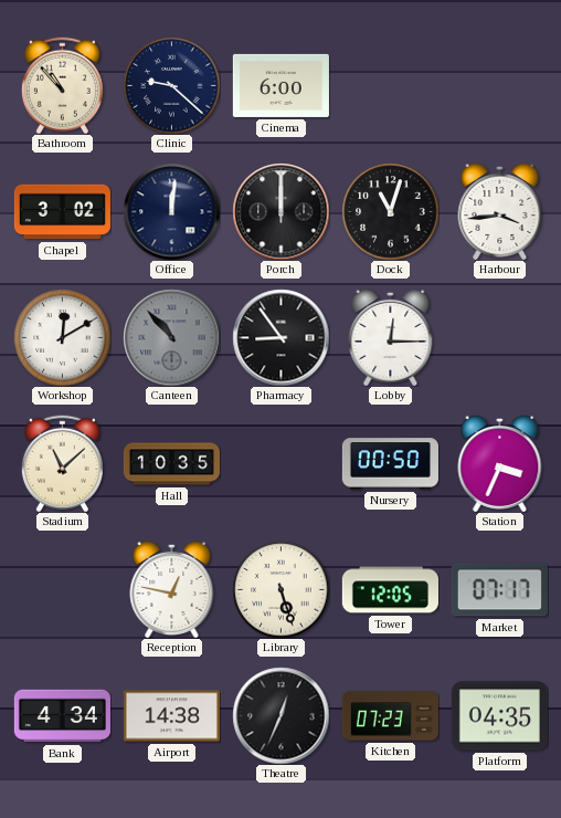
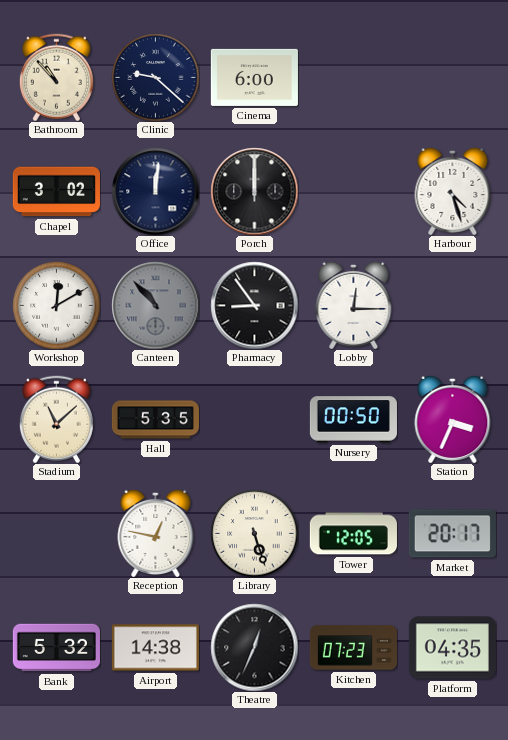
Dock: 11:03 -> none
Harbour: 3:44 -> 4:27
Hall: 10:35 -> 5:35
Market: 07:17 -> 20:17
Bank: 4:34 -> 5:32
